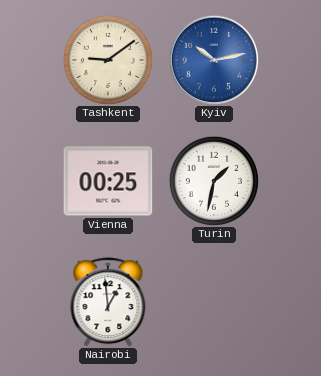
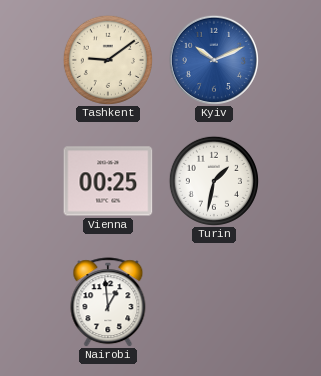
Kyiv: 10:13 -> 10:11
